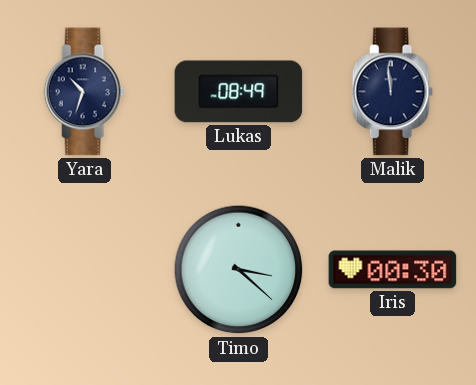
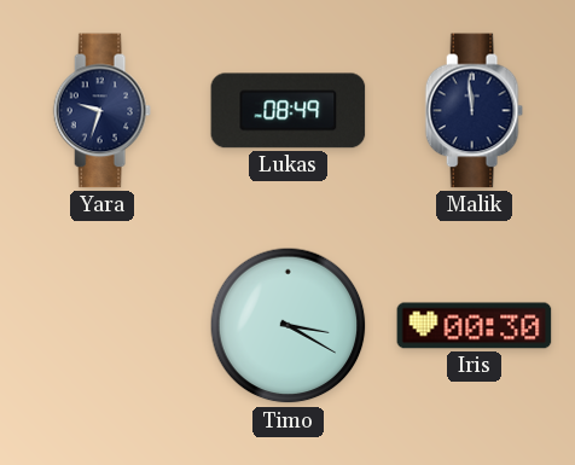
Yara: 10:33 -> 9:33
Timo: 3:22 -> 3:20
